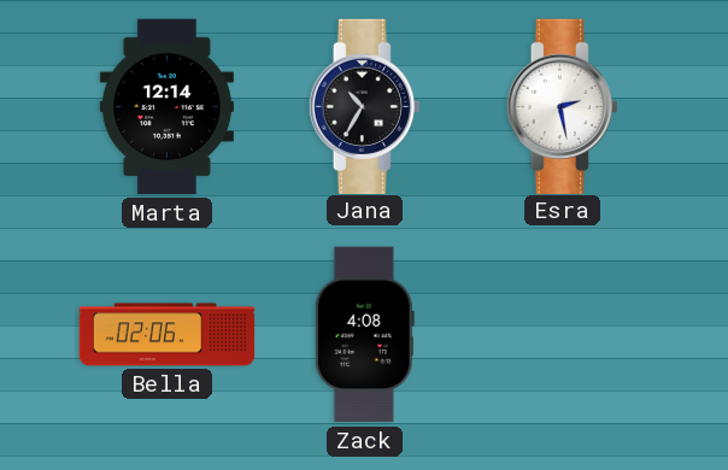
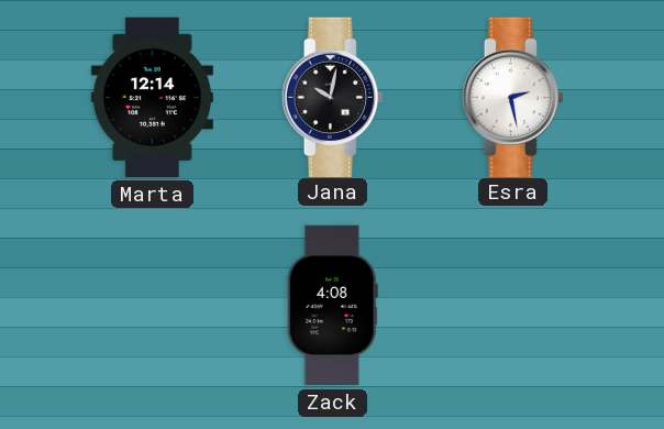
Jana: 10:35 -> 10:02
Bella: 02:06 -> none
